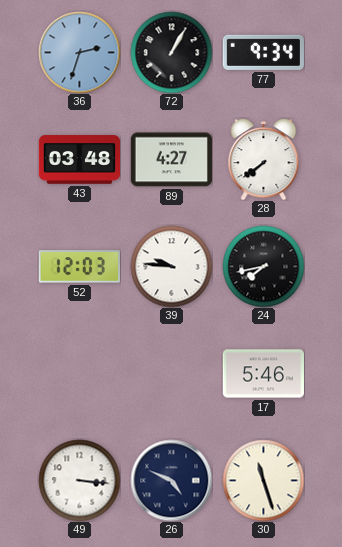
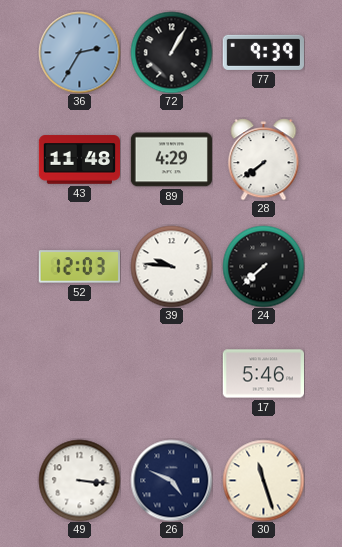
36: 2:33 -> 2:35
77: 9:34 -> 9:39
43: 03:48 -> 11:48
89: 4:27 -> 4:29
24: 7:43 -> 7:38
